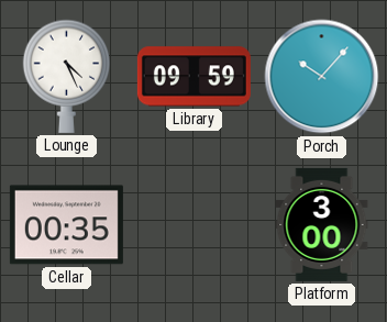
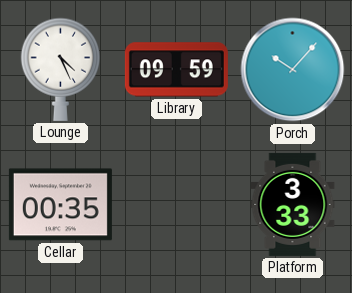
Platform: 3:00 -> 3:33
